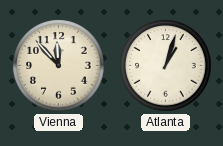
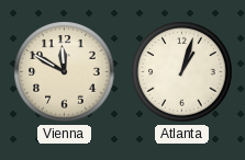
Vienna: 11:53 -> 11:50
